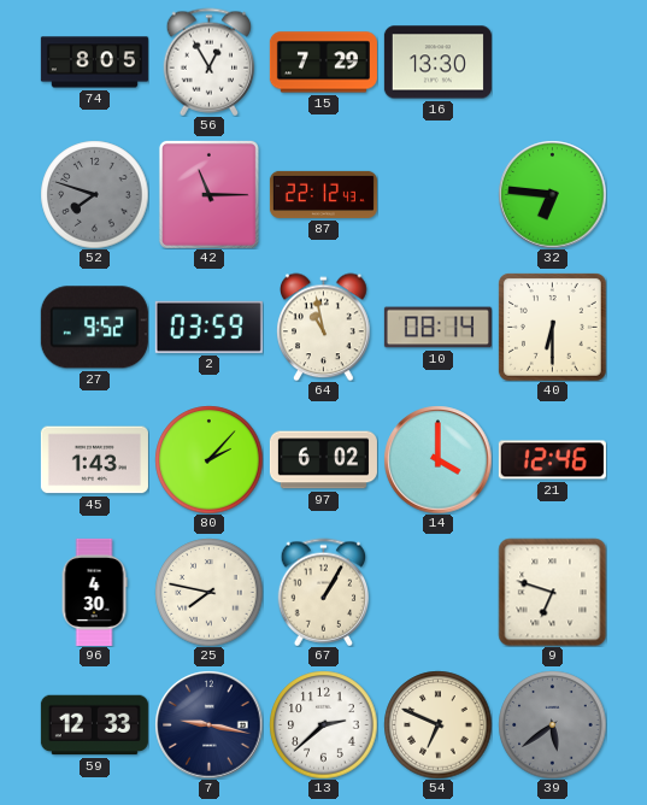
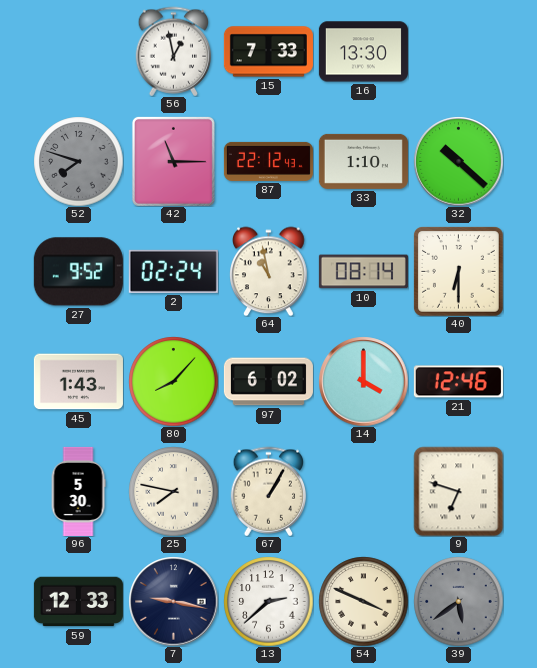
74: 8:05 -> none
56: 12:55 -> 12:58
15: 7:29 -> 7:33
33: none -> 1:10
32: 6:46 -> 10:22
2: 03:59 -> 02:24
80: 2:07 -> 8:07
96: 4:30 -> 5:30
54: 6:49 -> 3:49
